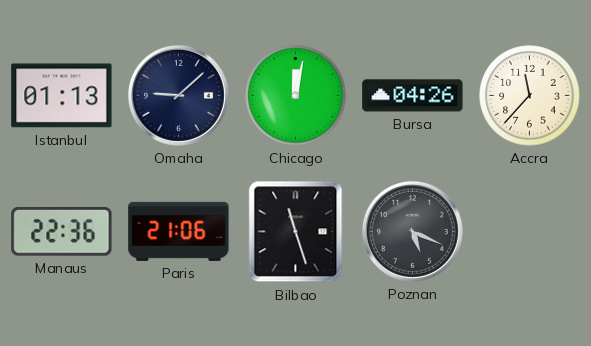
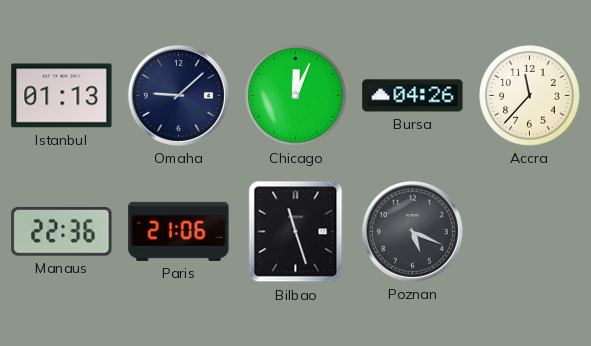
Chicago: 12:02 -> 12:04
